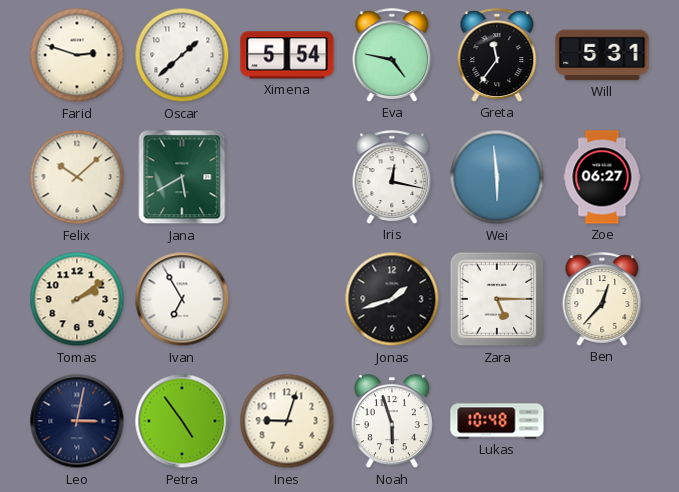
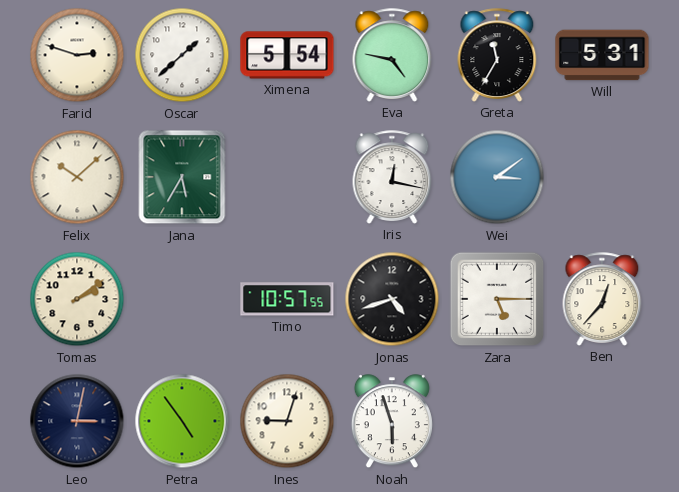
Greta: 11:36 -> 11:35
Jana: 5:40 -> 5:35
Wei: 5:59 -> 3:09
Zoe: 06:27 -> none
Ivan: 6:55 -> none
Timo: none -> 10:57
Jonas: 1:42 -> 4:42
Lukas: 10:48 -> none
